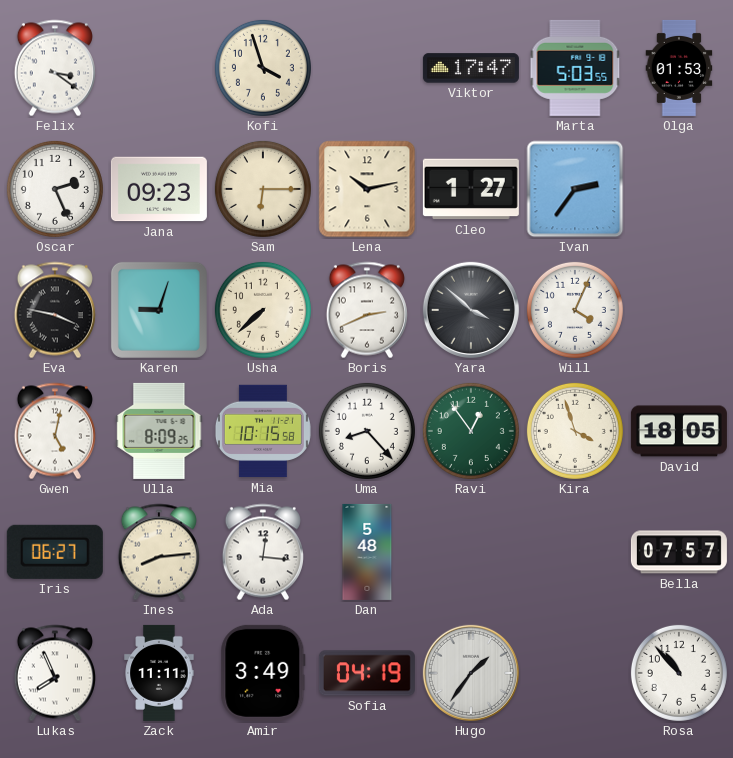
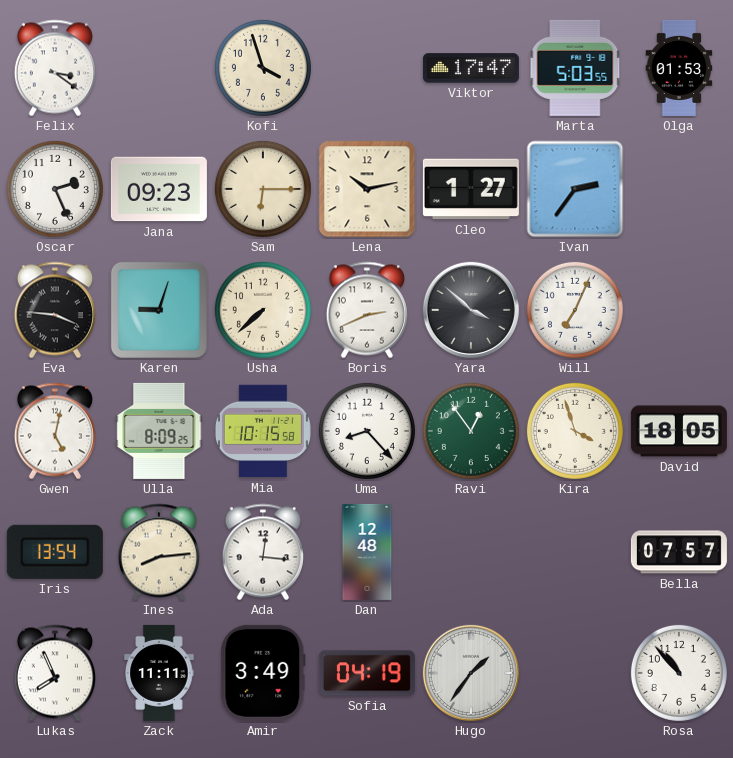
Eva: 3:47 -> 3:46
Will: 4:04 -> 7:04
Iris: 06:27 -> 13:54
Dan: 5:48 -> 12:48
